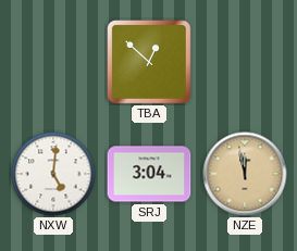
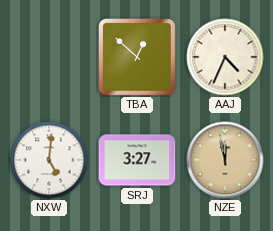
AAJ: none -> 4:34
SRJ: 3:04 -> 3:27
